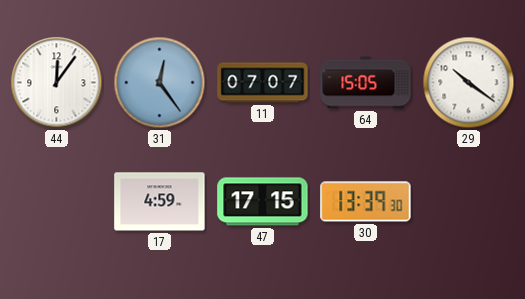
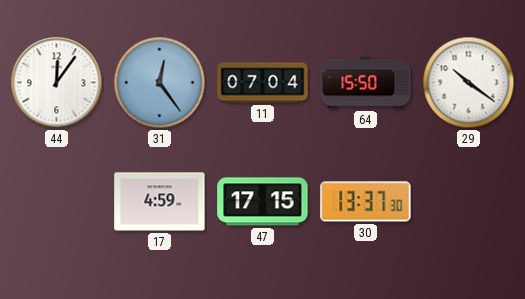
11: 07:07 -> 07:04
64: 15:05 -> 15:50
30: 13:39 -> 13:37
